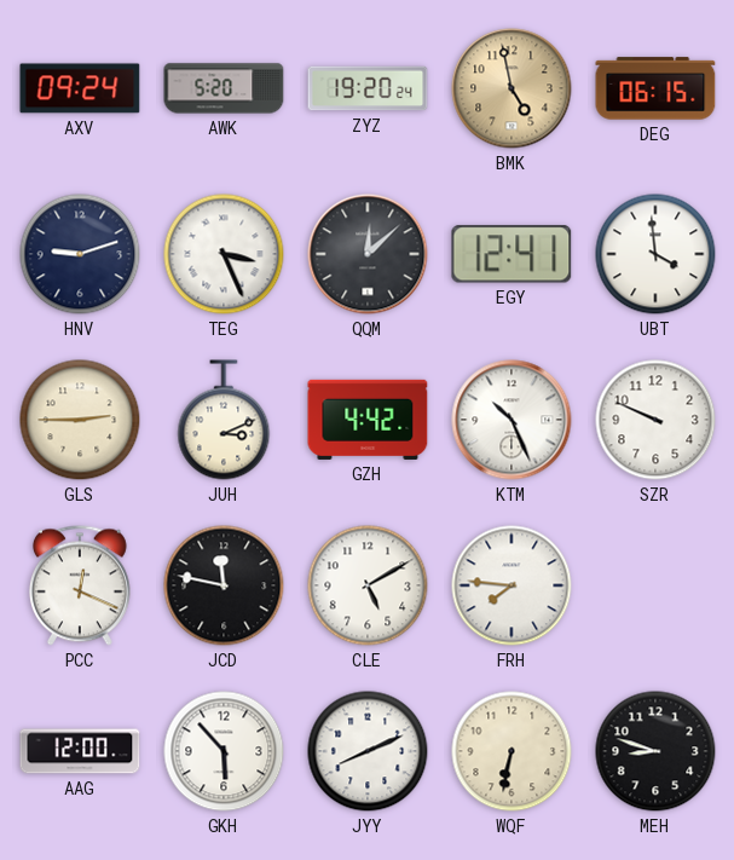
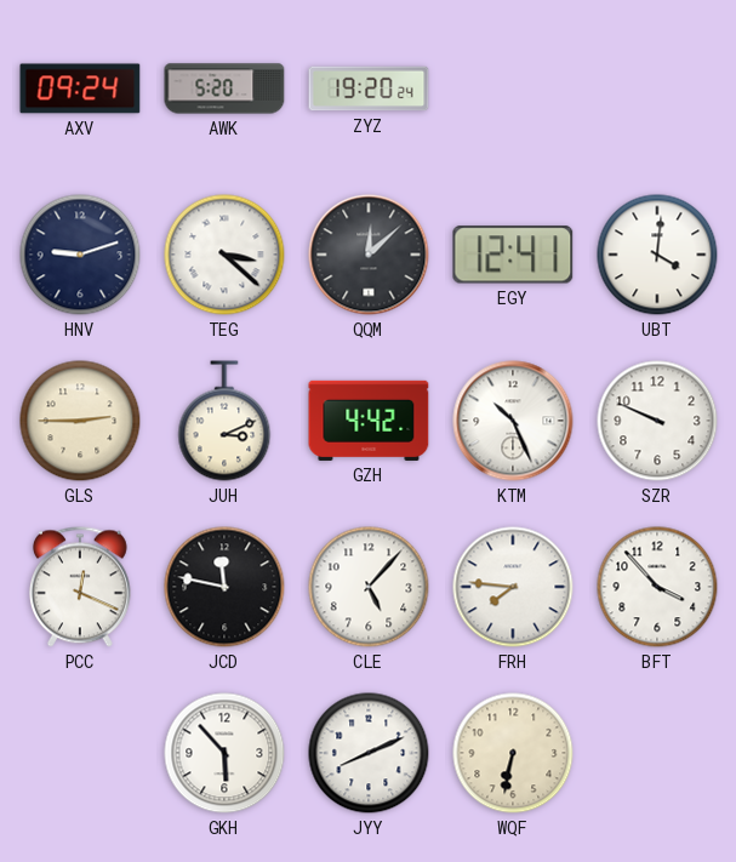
BMK: 4:58 -> none
DEG: 06:15 -> none
TEG: 3:26 -> 3:22
UBT: 3:59 -> 4:01
CLE: 5:10 -> 5:07
BFT: none -> 3:53
AAG: 12:00 -> none
MEH: 8:48 -> none
